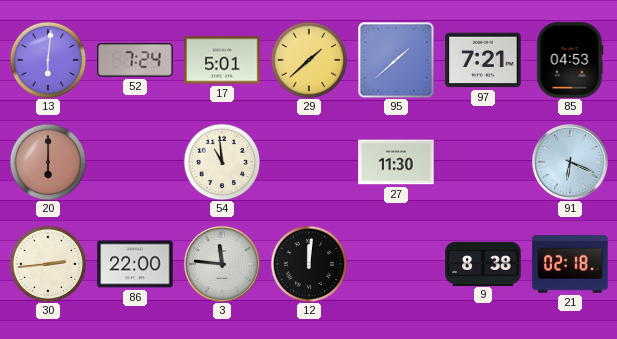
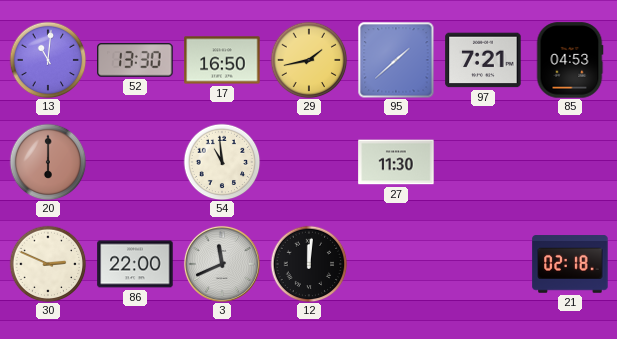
13: 6:01 -> 11:01
52: 7:24 -> 13:30
17: 5:01 -> 16:50
29: 1:38 -> 1:43
91: 6:19 -> none
30: 2:44 -> 2:49
3: 11:46 -> 11:41
9: 8:38 -> none
